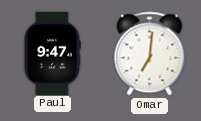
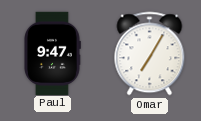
Omar: 7:01 -> 7:05
